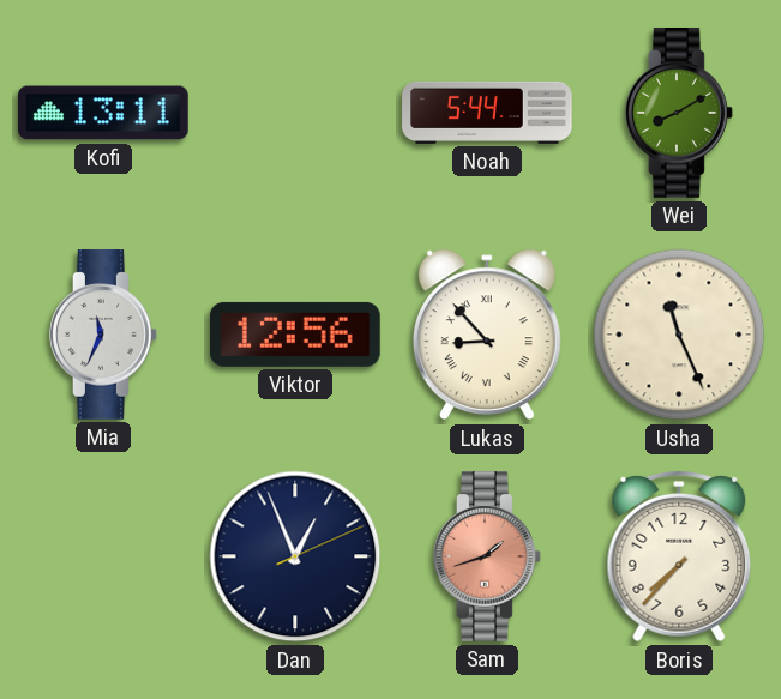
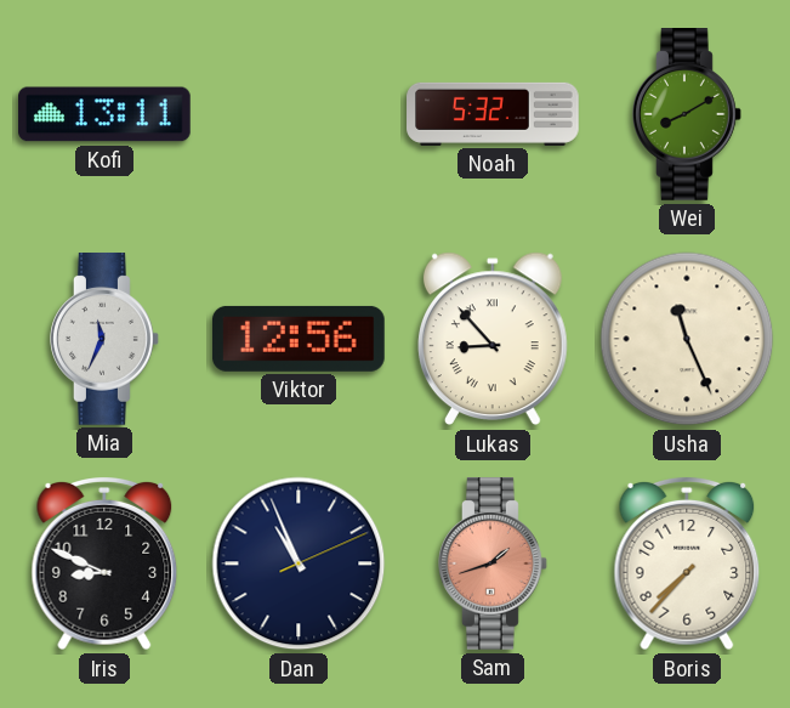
Noah: 5:44 -> 5:32
Iris: none -> 8:49
Dan: 12:56 -> 10:56
